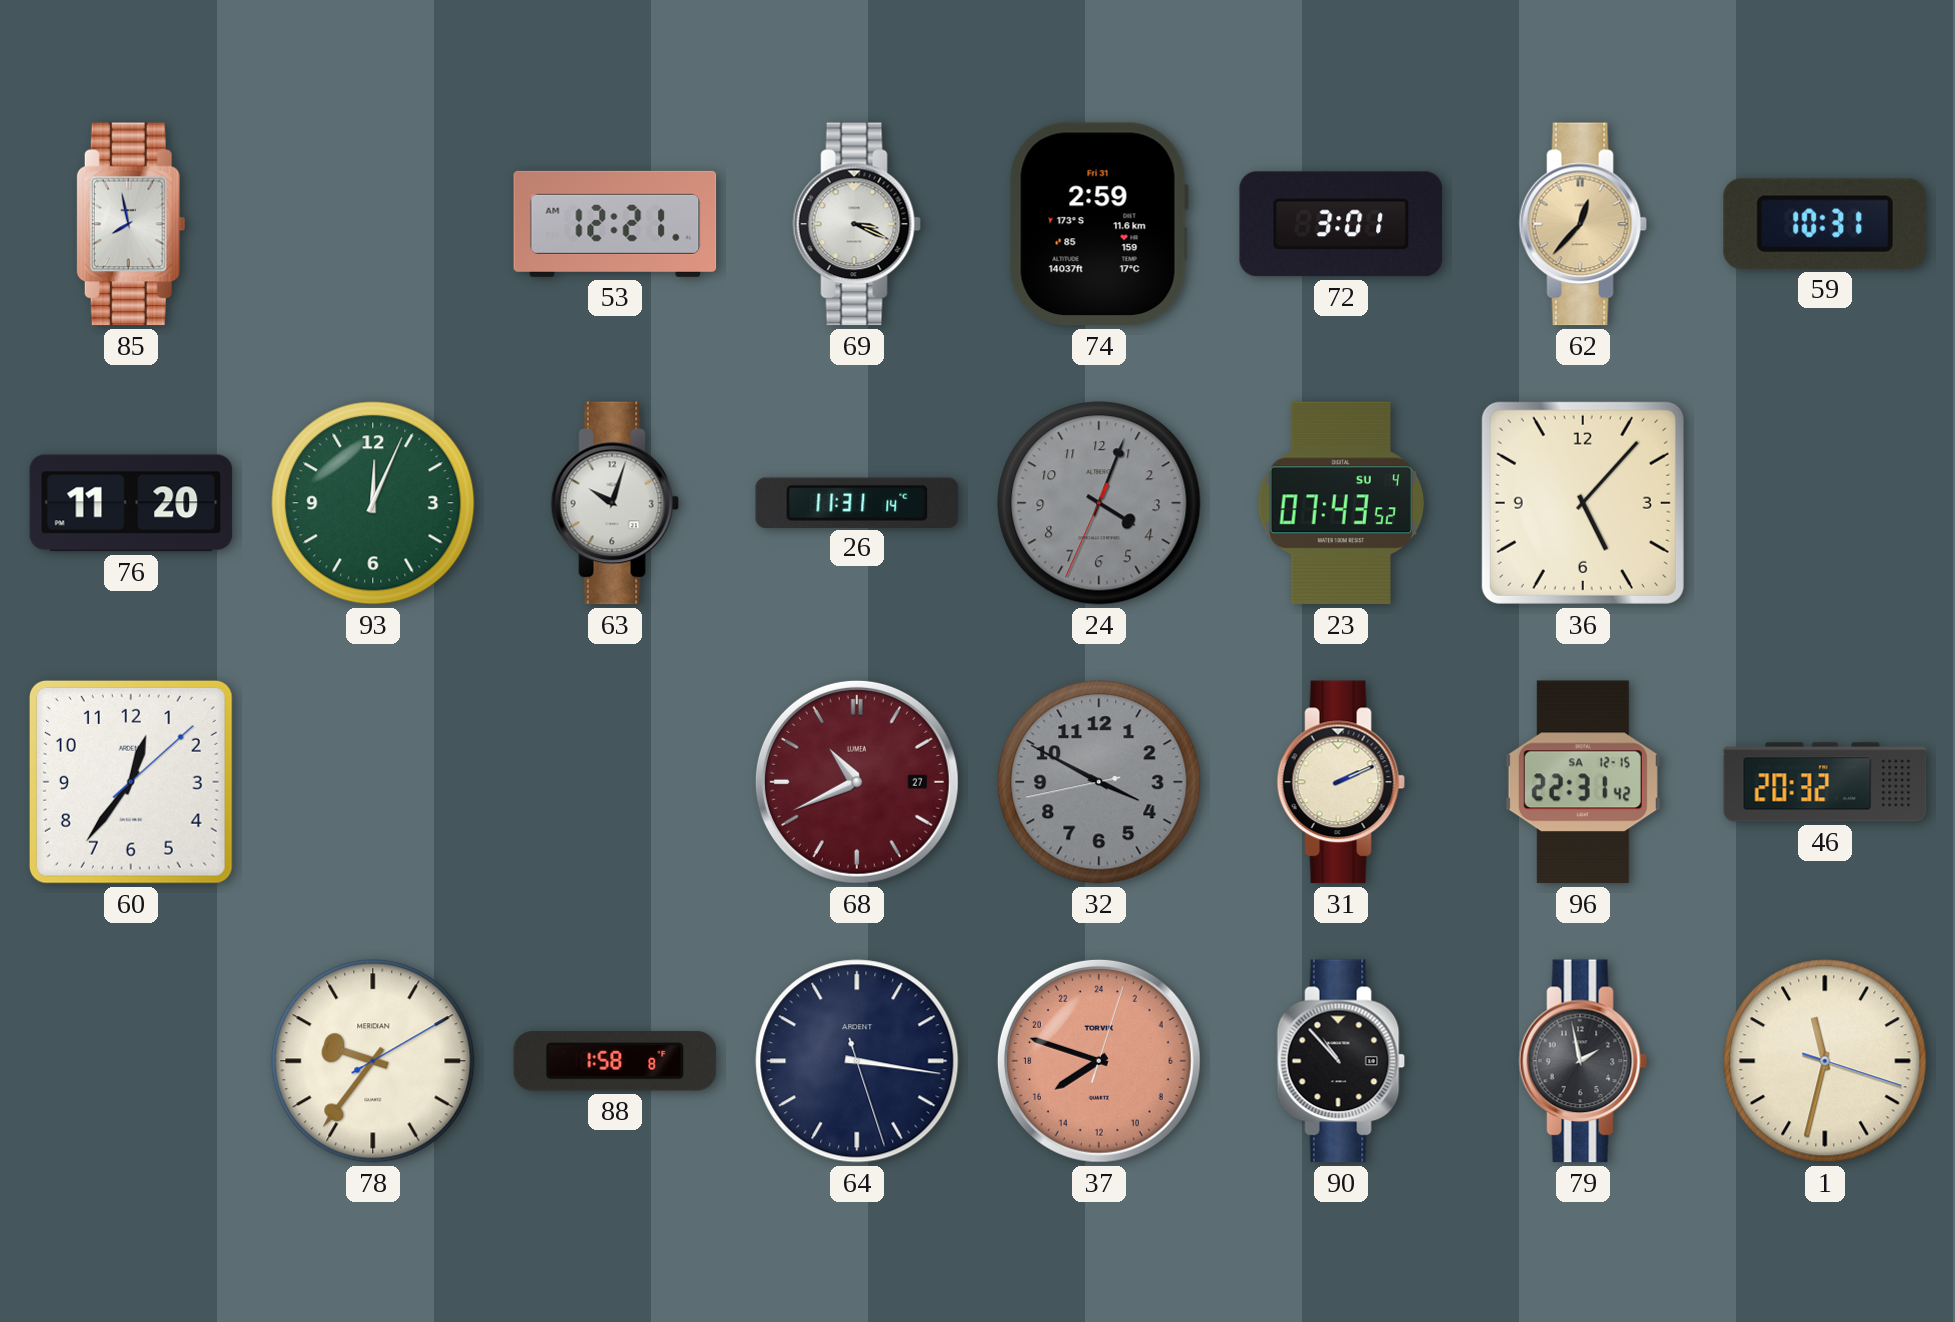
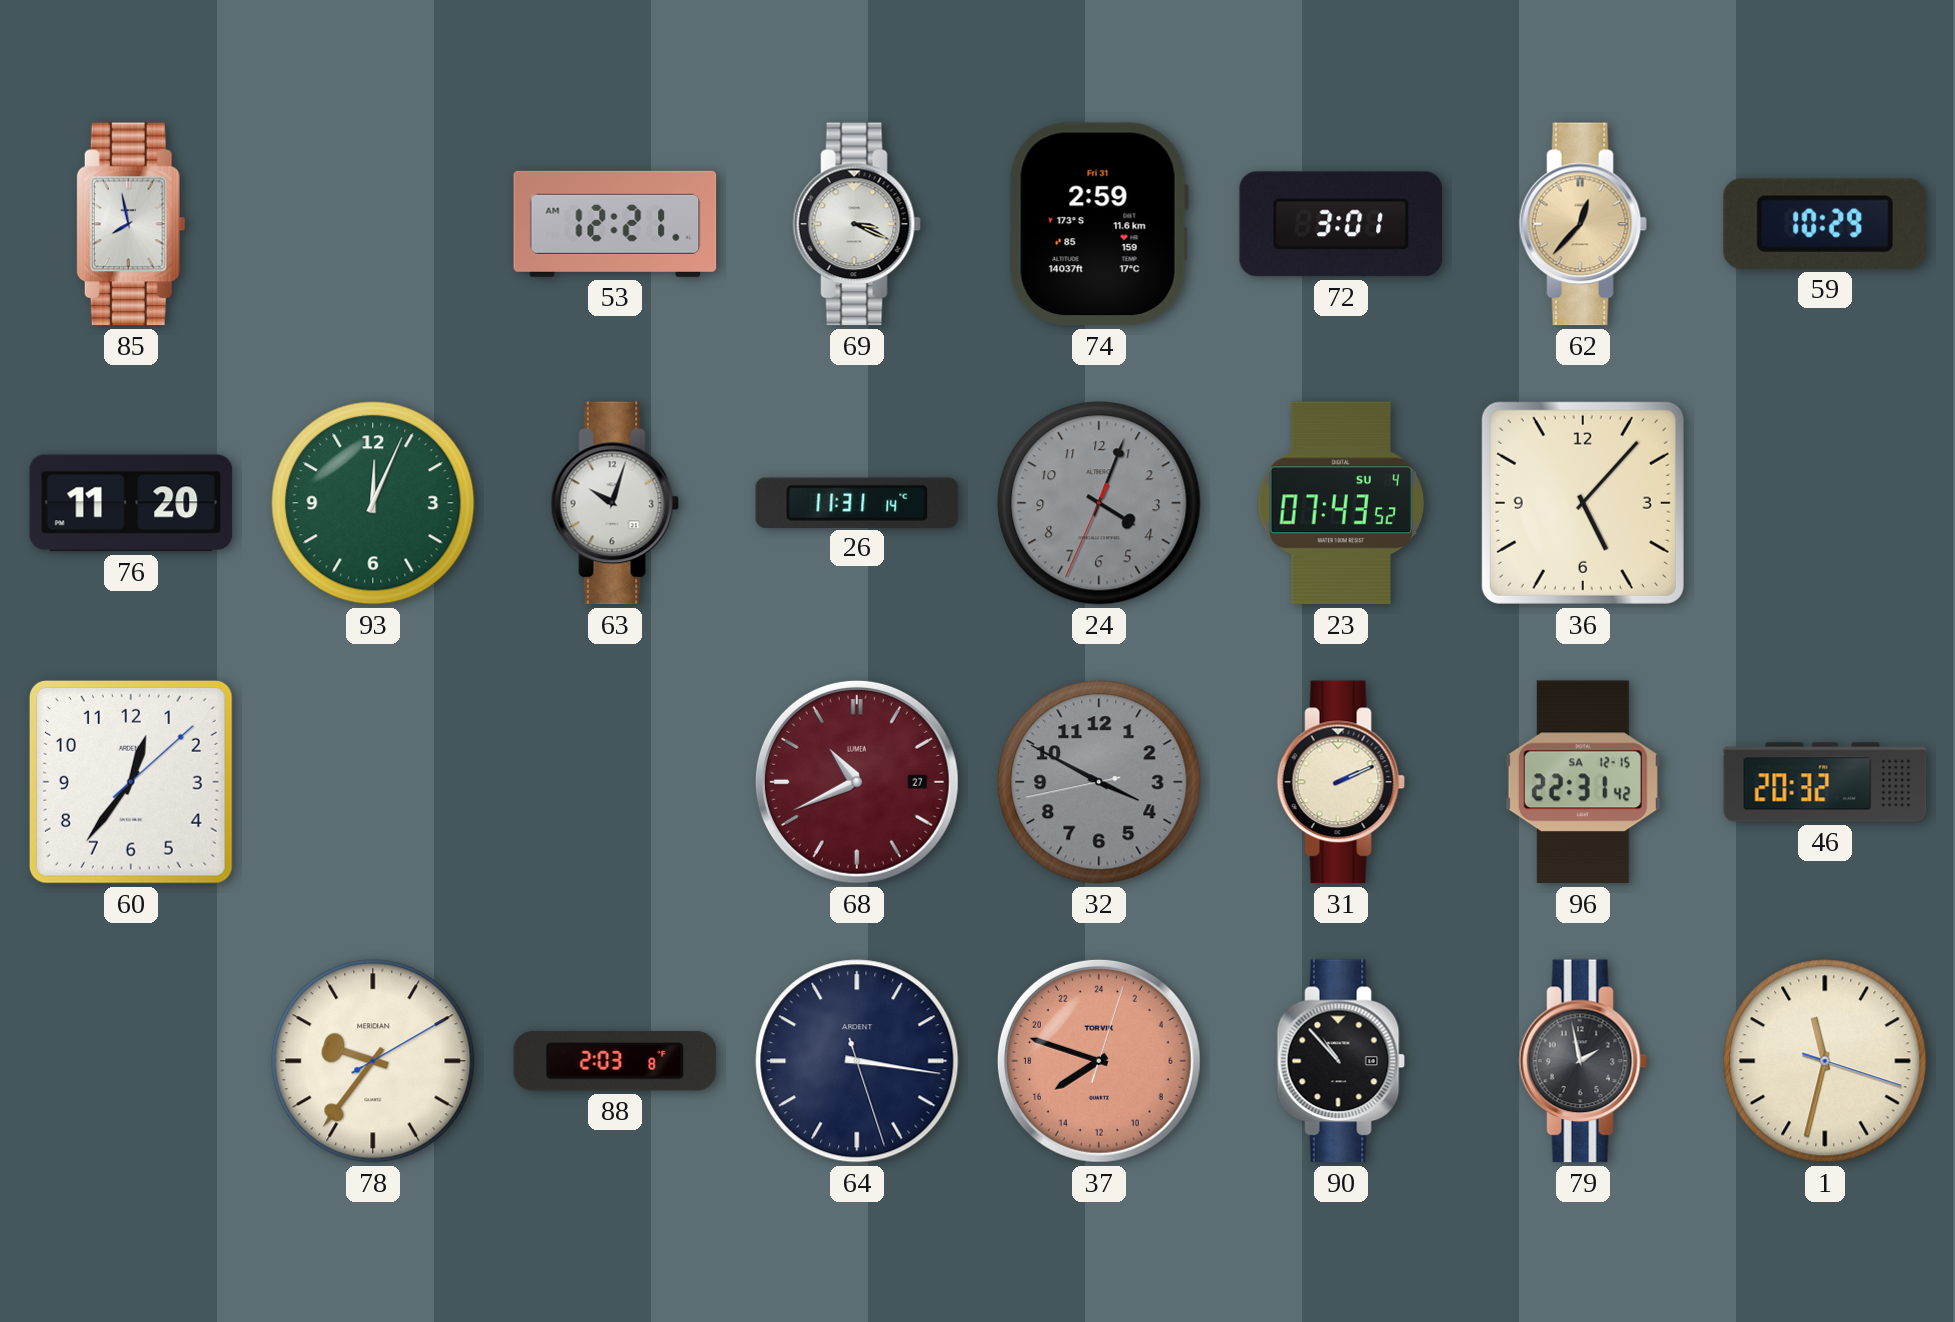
59: 10:31 -> 10:29
88: 1:58 -> 2:03
